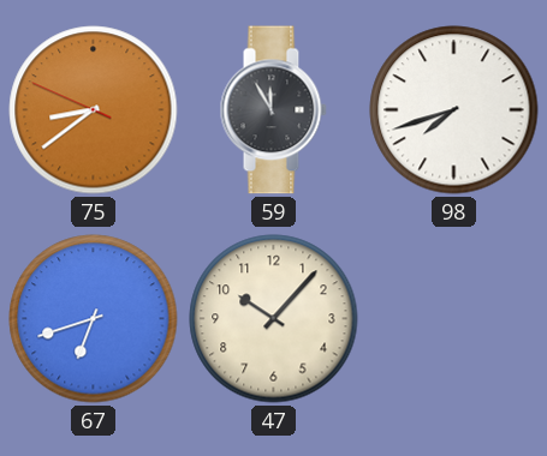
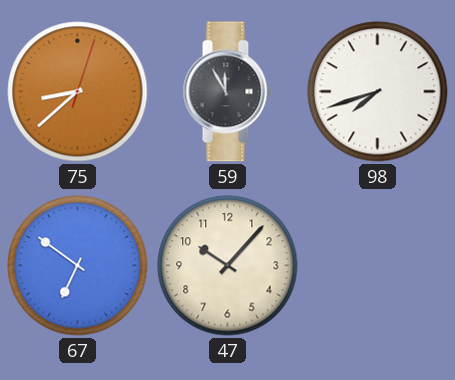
75: 8:38:49 -> 8:38:03
67: 6:42 -> 6:51
